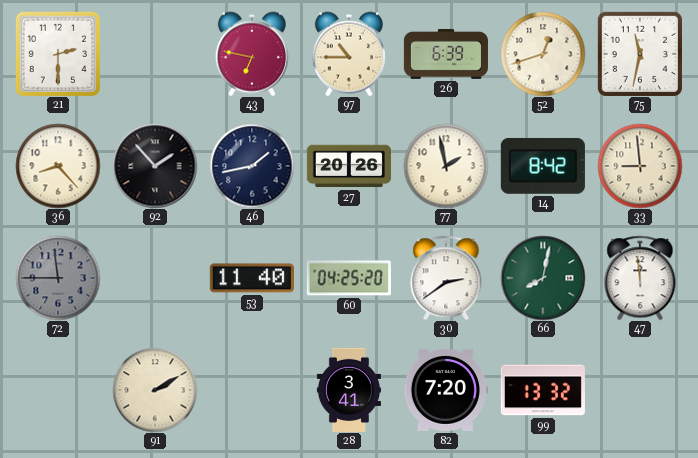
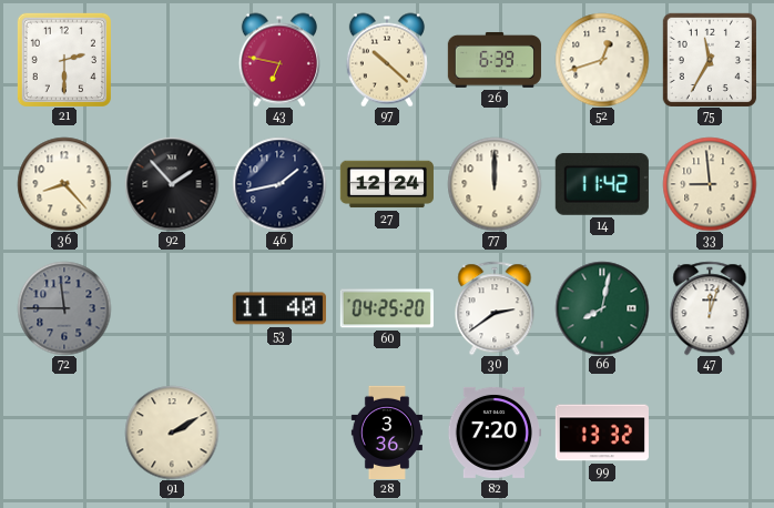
97: 10:45 -> 10:22
75: 11:32 -> 11:35
27: 20:26 -> 12:24
77: 1:58 -> 12:00
14: 8:42 -> 11:42
47: 11:59 -> 12:03
28: 3:41 -> 3:36
